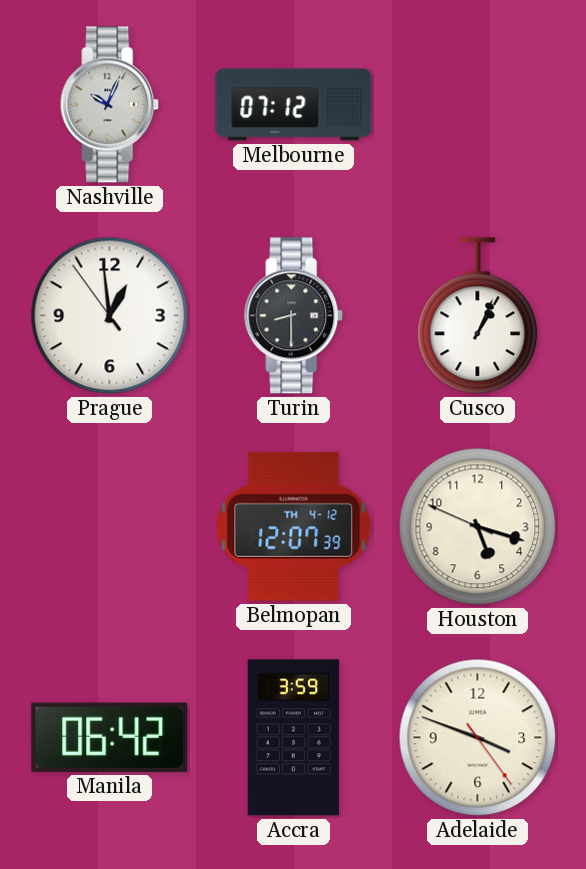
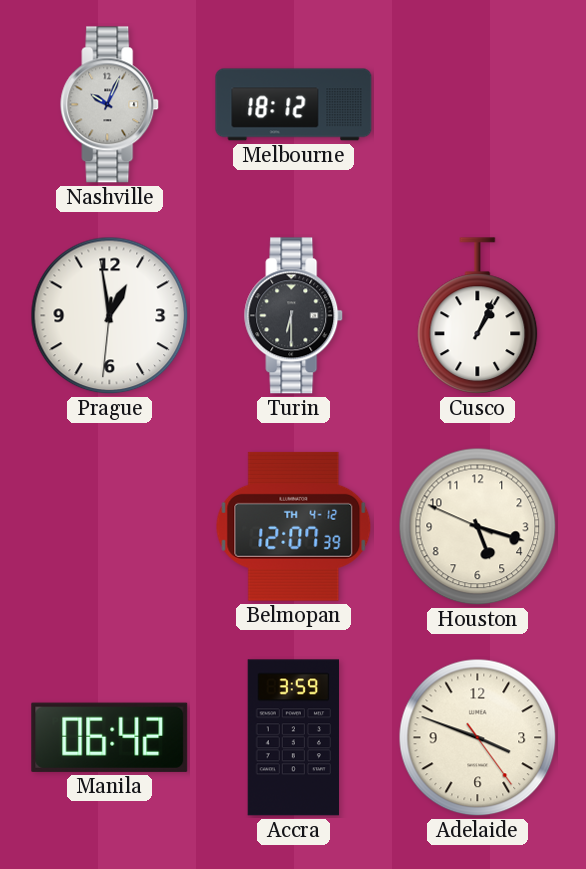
Melbourne: 07:12 -> 18:12
Prague: 12:58:54 -> 12:58:31
Turin: 8:30 -> 6:30
